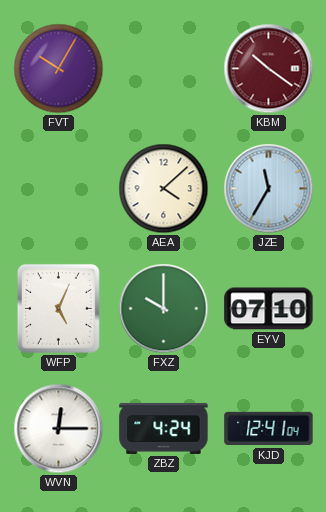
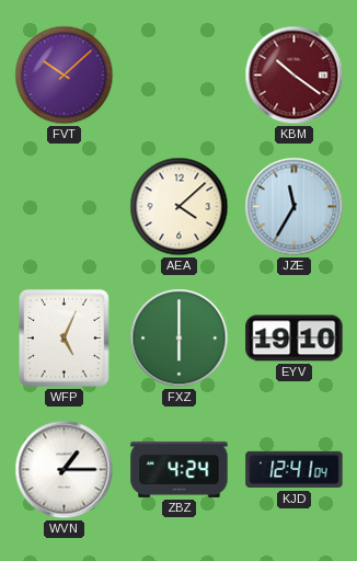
FVT: 10:05 -> 10:08
FXZ: 10:00 -> 6:00
EYV: 07:10 -> 19:10
WVN: 12:15 -> 1:15
